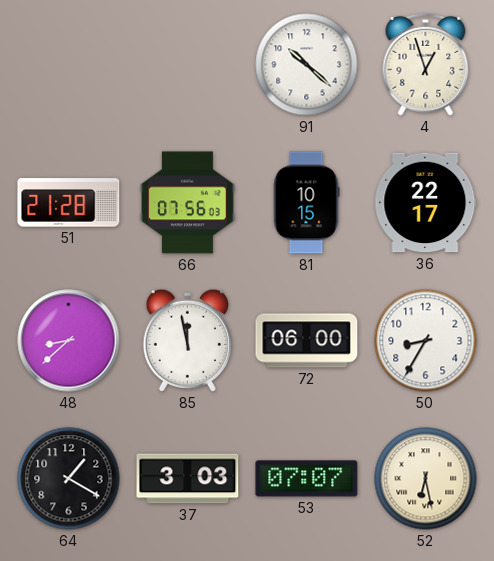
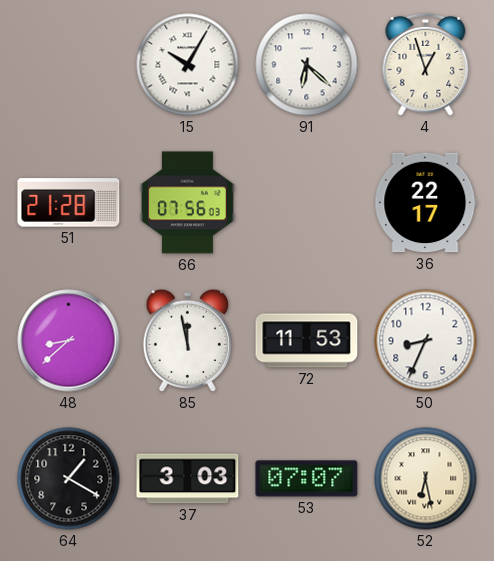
15: none -> 10:05
91: 10:22 -> 6:22
81: 10:15 -> none
72: 06:00 -> 11:53
50: 8:35 -> 8:34
